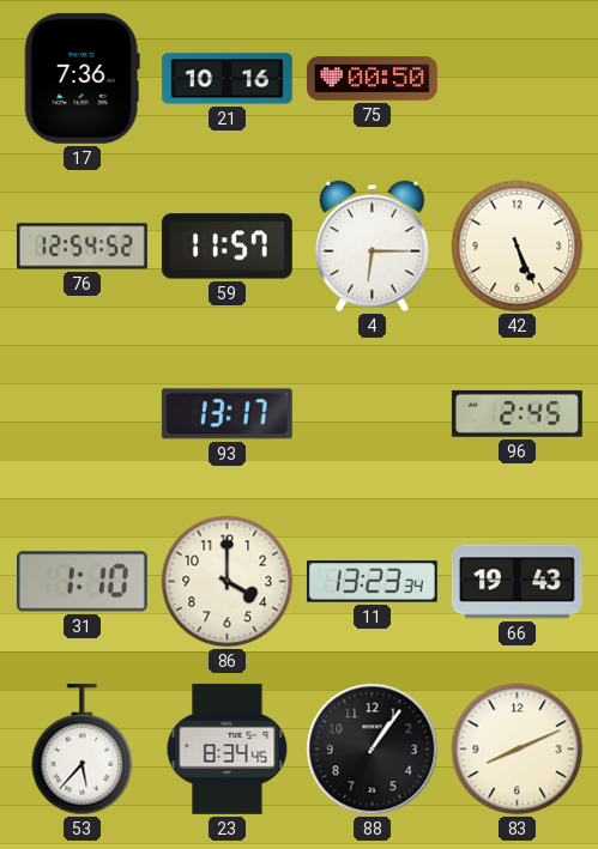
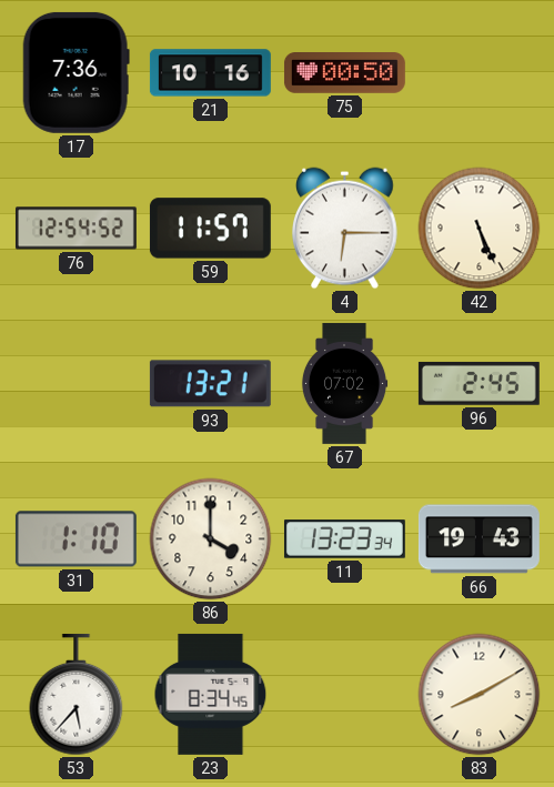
93: 13:17 -> 13:21
67: none -> 07:02
88: 1:06 -> none
83: 8:11 -> 8:10
